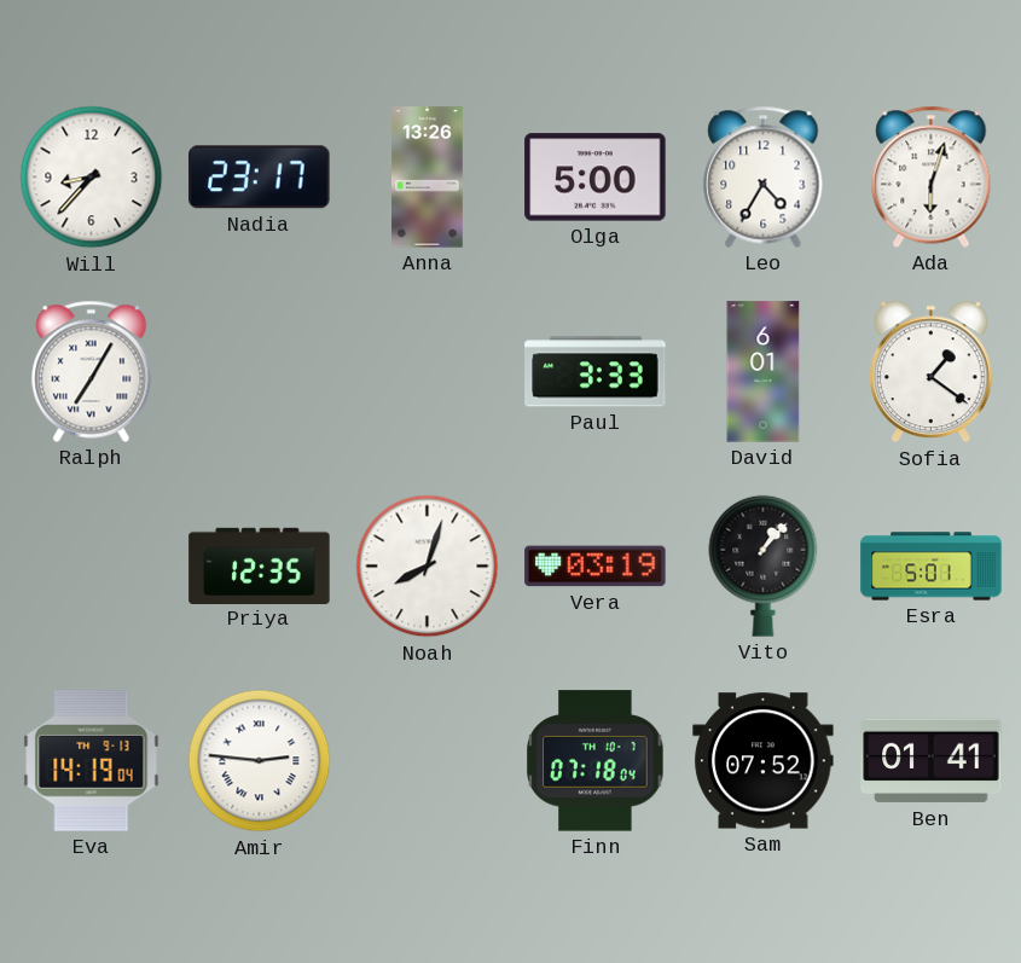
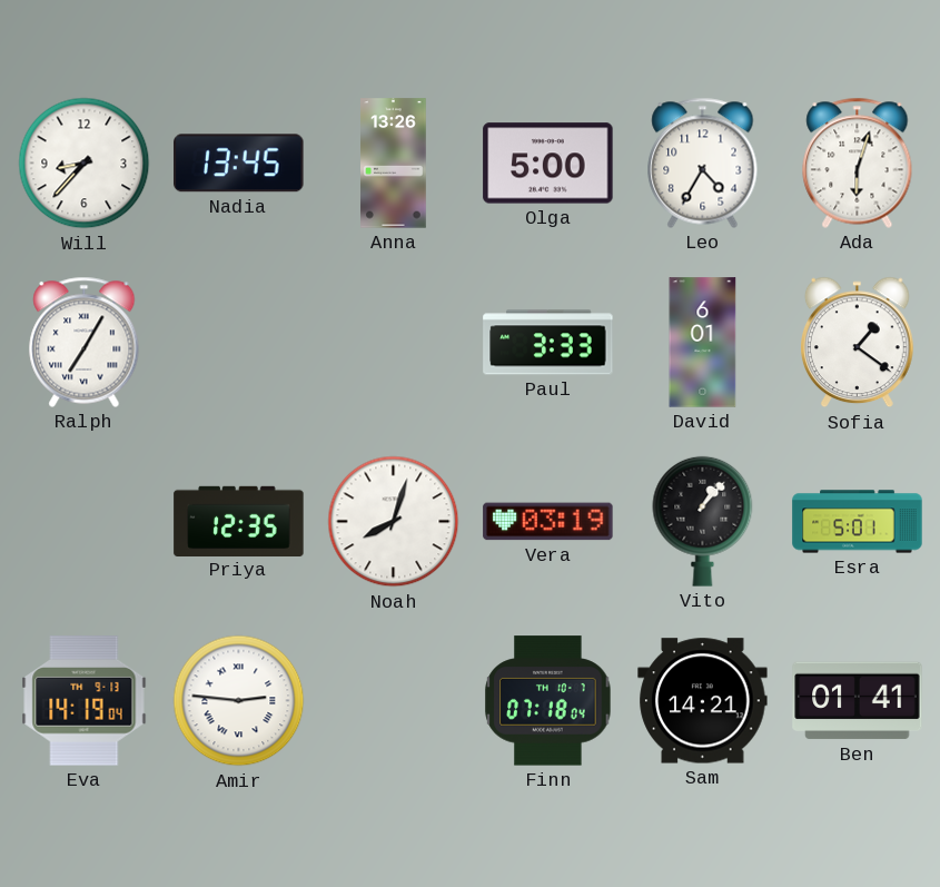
Nadia: 23:17 -> 13:45
Sam: 07:52 -> 14:21
